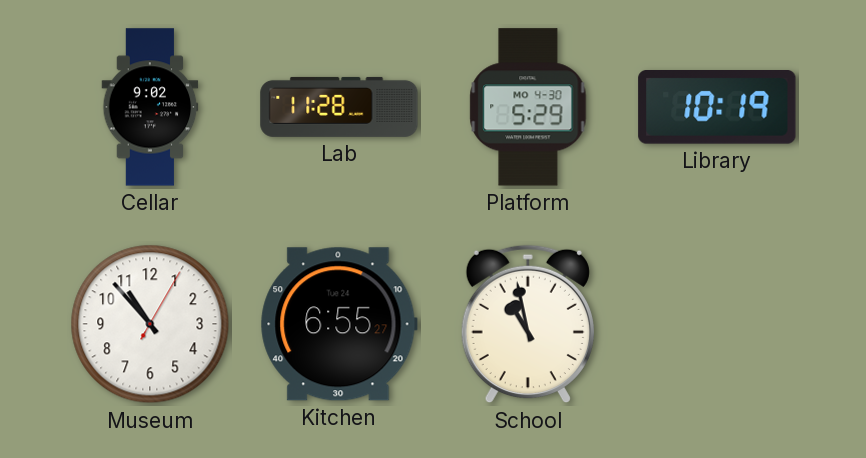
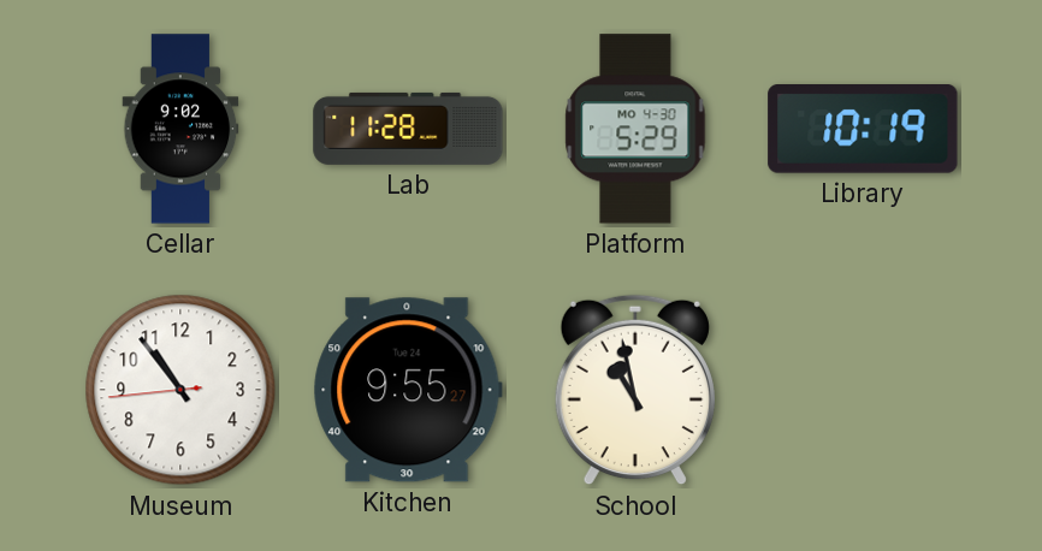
Museum: 10:53:05 -> 10:53:44
Kitchen: 6:55 -> 9:55
